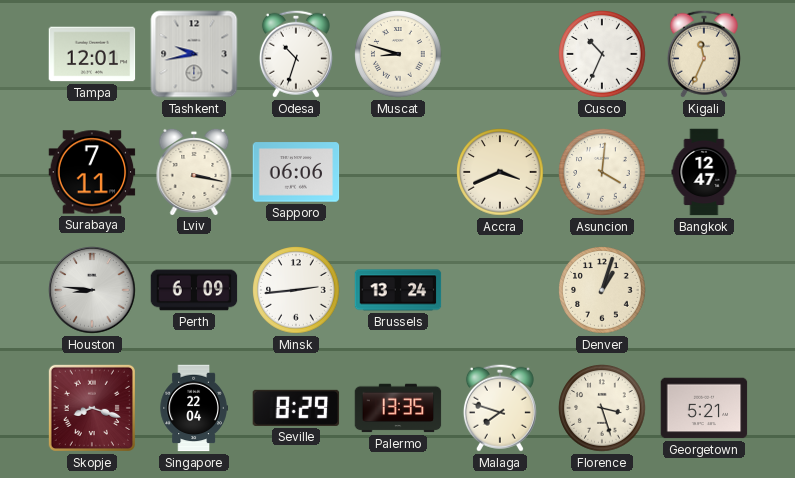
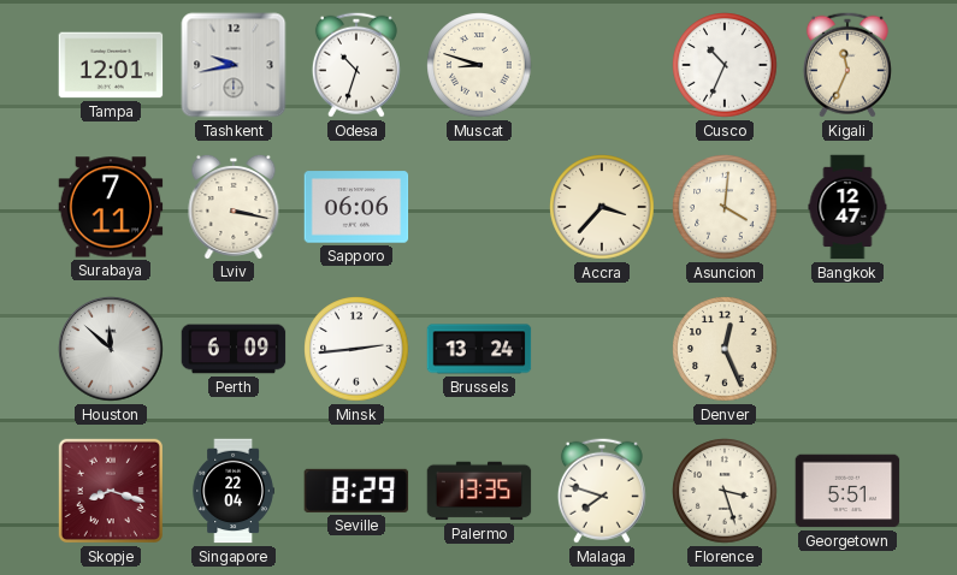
Accra: 3:41 -> 3:37
Houston: 8:46 -> 11:52
Denver: 1:03 -> 12:26
Georgetown: 5:21 -> 5:51
